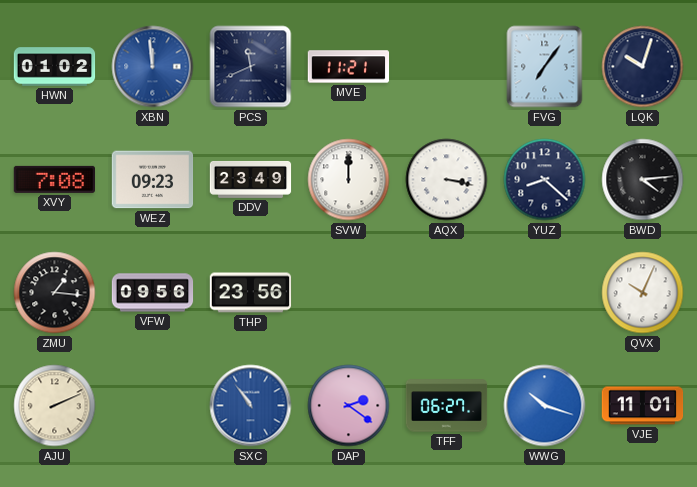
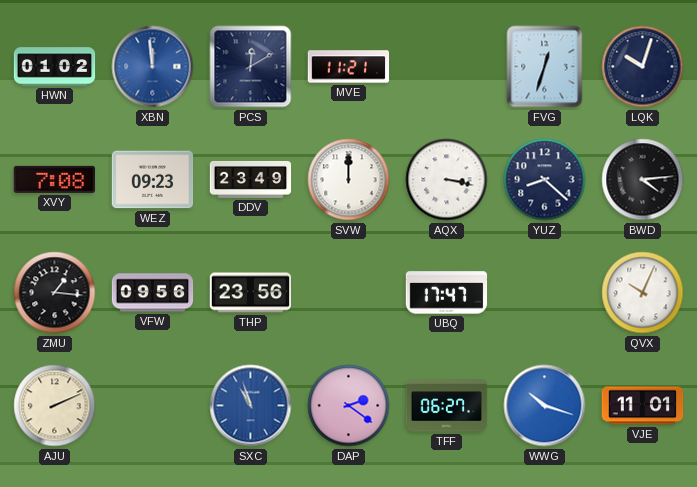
PCS: 11:41 -> 12:10
FVG: 7:06 -> 12:33
UBQ: none -> 17:47
SXC: 10:54 -> 10:57
